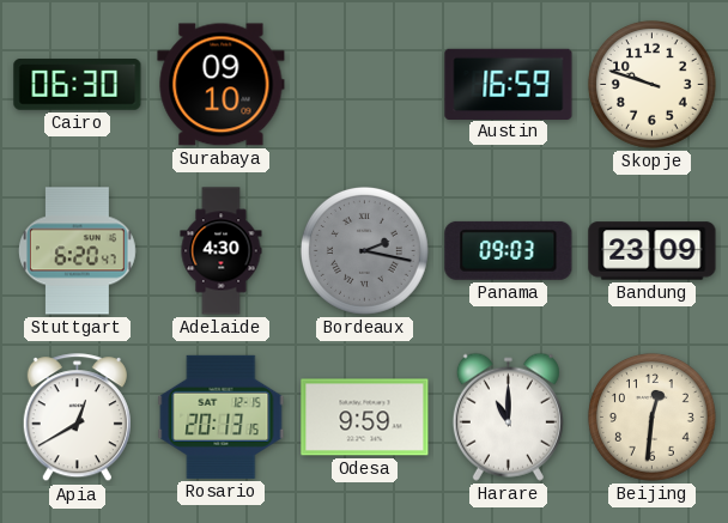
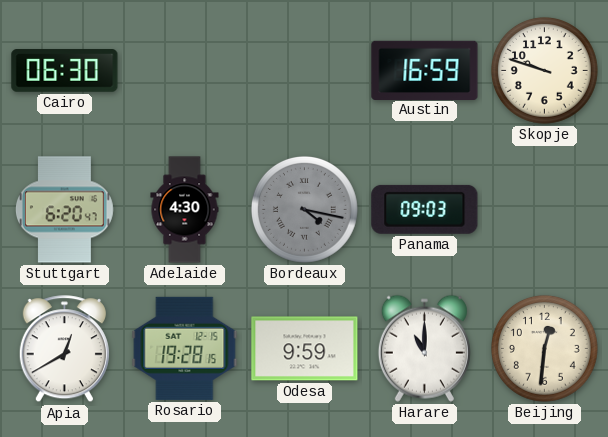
Surabaya: 09:10 -> none
Bordeaux: 2:17 -> 4:17
Bandung: 23:09 -> none
Rosario: 20:13 -> 19:28
